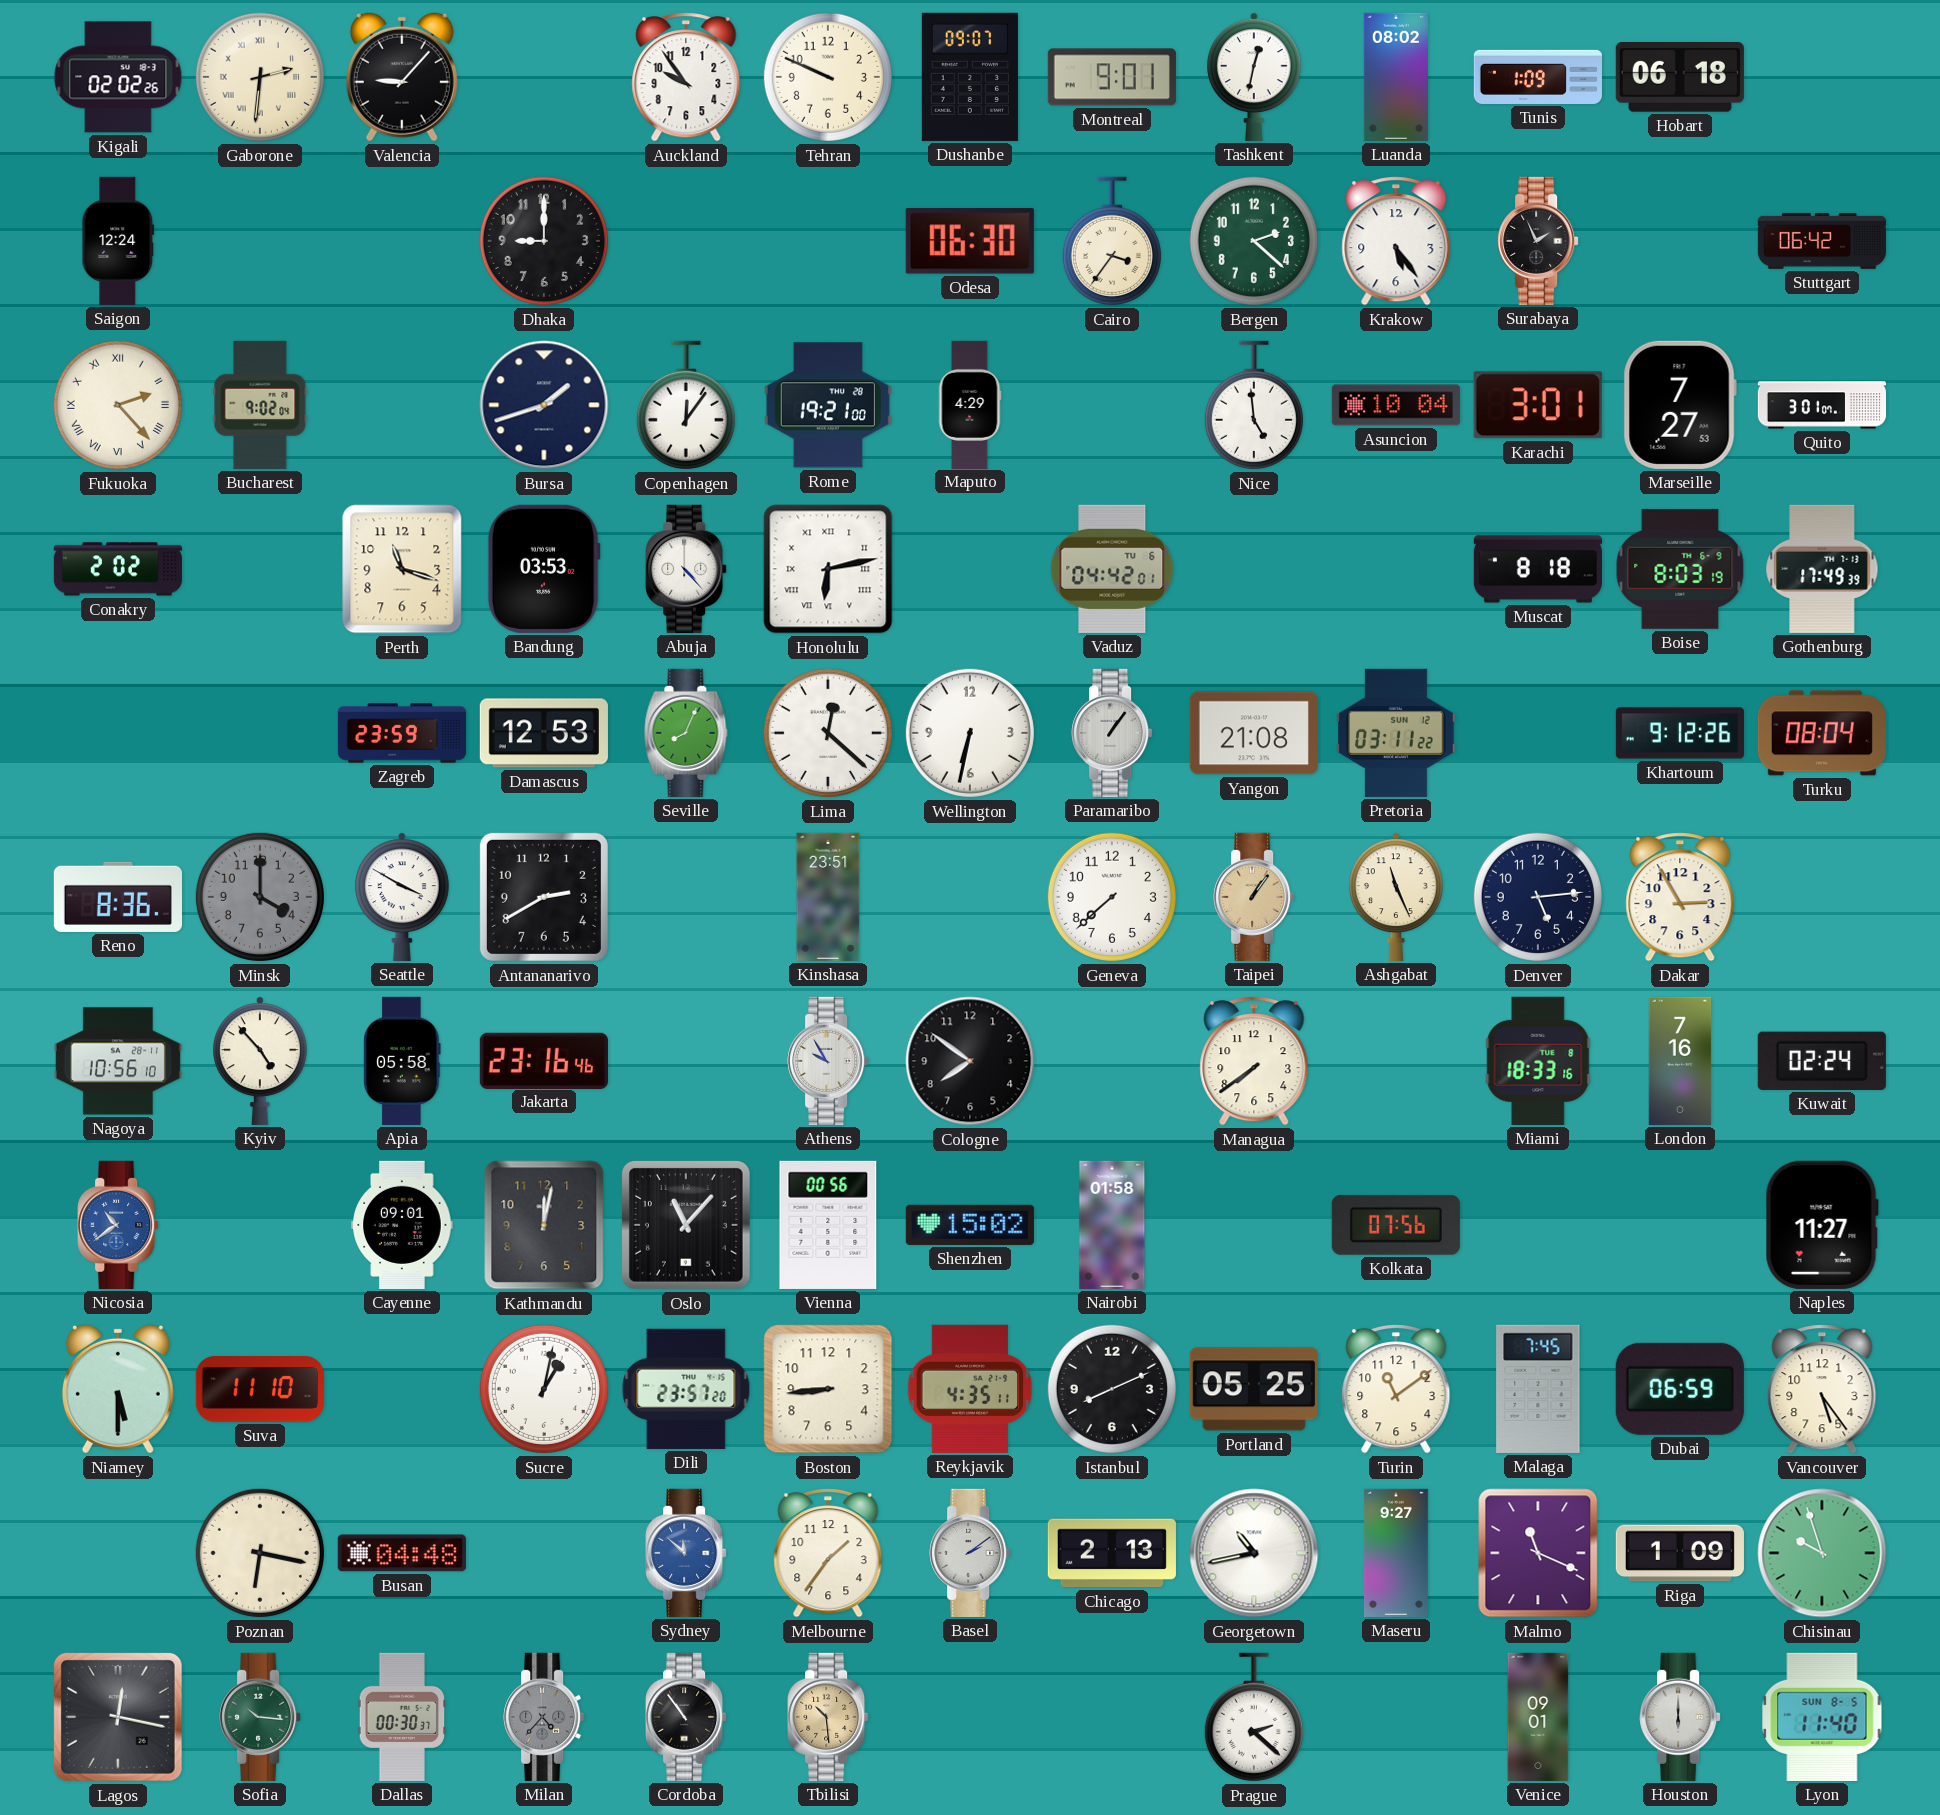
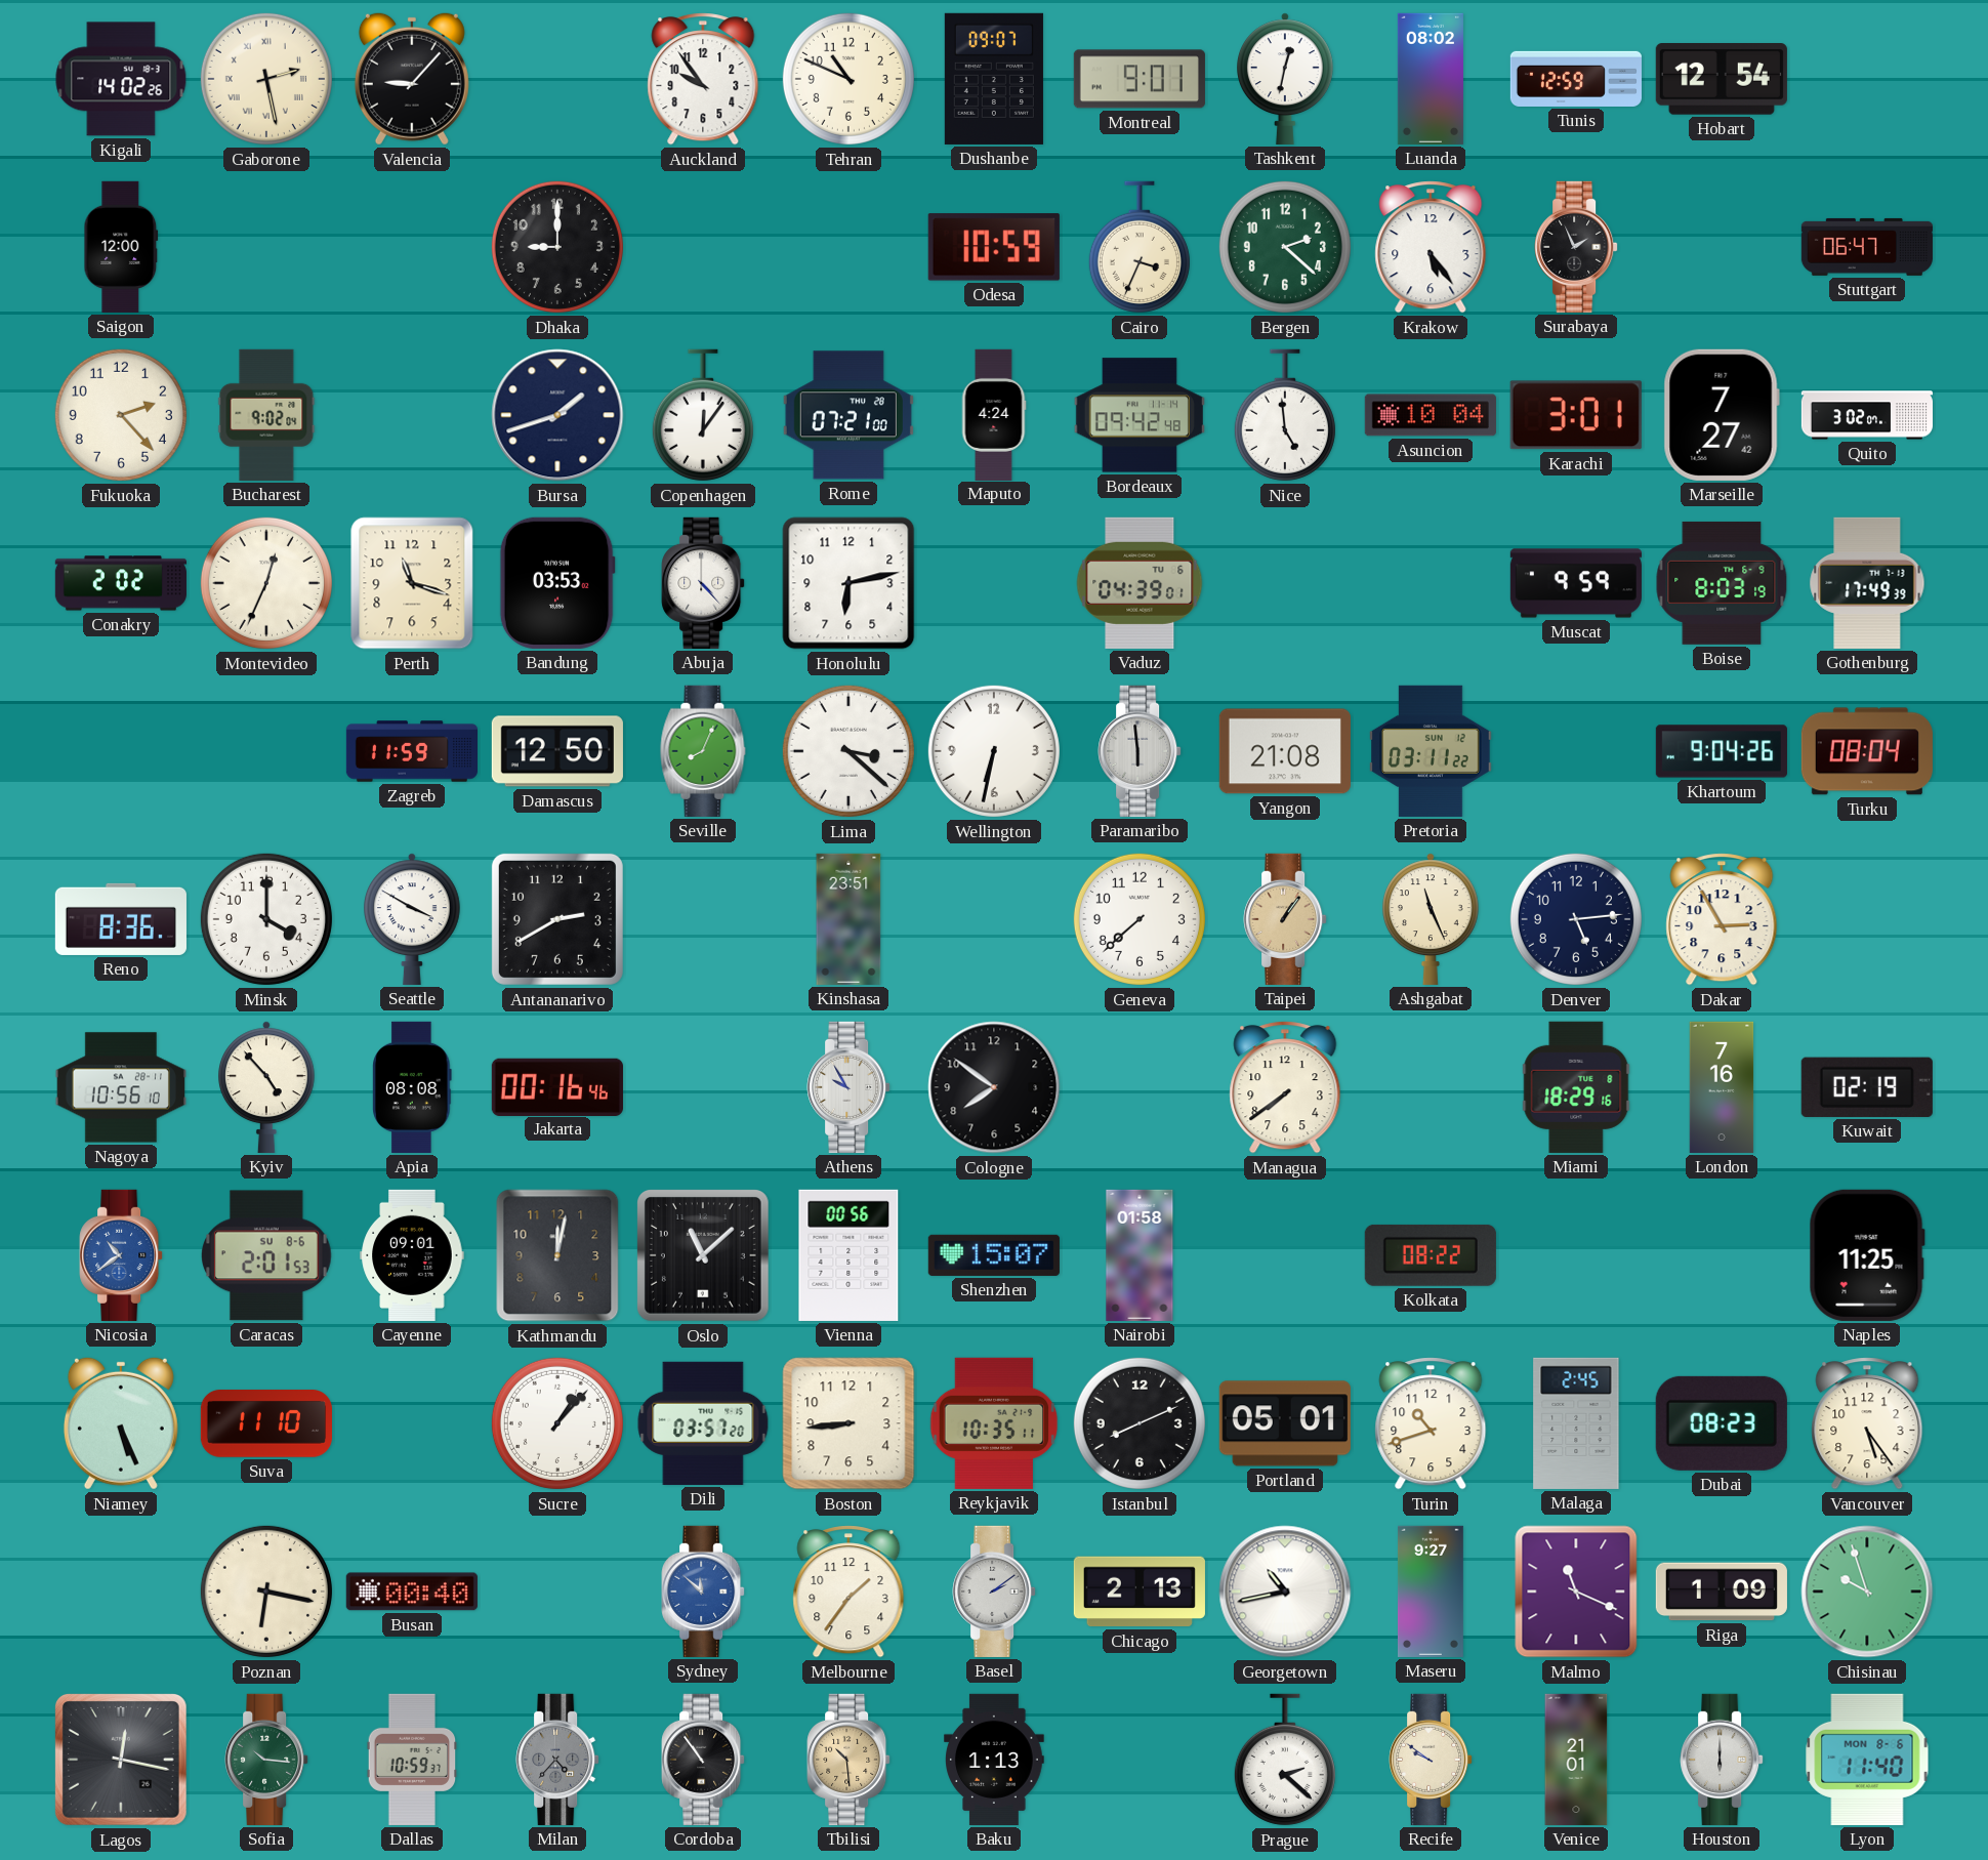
Kigali: 02:02 -> 14:02
Gaborone: 2:31 -> 2:28
Tehran: 9:49 -> 10:49
Tunis: 1:09 -> 12:59
Hobart: 06:18 -> 12:54
Saigon: 12:24 -> 12:00
Odesa: 06:30 -> 10:59
Cairo: 3:36 -> 3:34
Stuttgart: 06:42 -> 06:47
Fukuoka numerals: Roman -> Arabic
Rome: 19:21 -> 07:21
Maputo: 4:29 -> 4:24
Bordeaux: none -> 09:42
Marseille: 7:27:53 -> 7:27:42
Quito: 3:01 -> 3:02
Montevideo: none -> 12:34
Honolulu numerals: Roman -> Arabic
Vaduz: 04:42 -> 04:39
Muscat: 8:18 -> 9:59
Zagreb: 23:59 -> 11:59
Damascus: 12:53 -> 12:50
Lima: 12:22 -> 3:22
Paramaribo: 1:06 -> 5:59
Khartoum: 9:12 -> 9:04
Minsk dial: grey -> white
Apia: 05:58 -> 08:08
Jakarta: 23:16 -> 00:16
Miami: 18:33 -> 18:29
Kuwait: 02:24 -> 02:19
Caracas: none -> 2:01
Oslo: 11:07 -> 11:08
Shenzhen: 15:02 -> 15:07
Kolkata: 07:56 -> 08:22
Naples: 11:27 -> 11:25
Niamey: 5:30 -> 5:26
Sucre: 1:02 -> 1:07
Dili: 23:57 -> 03:57
Reykjavik: 4:35 -> 10:35
Portland: 05:25 -> 05:01
Turin: 11:09 -> 10:42
Malaga: 7:45 -> 2:45
Dubai: 06:59 -> 08:23
Busan: 04:48 -> 00:40
Dallas: 00:30 -> 10:59
Baku: none -> 1:13
Recife: none -> 9:51
Venice: 09:01 -> 21:01
Lyon date: SUN 8-5 -> MON 8-6
